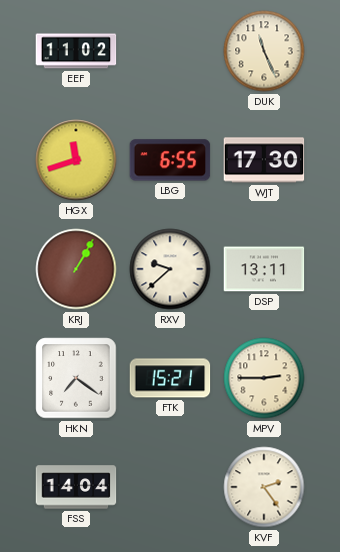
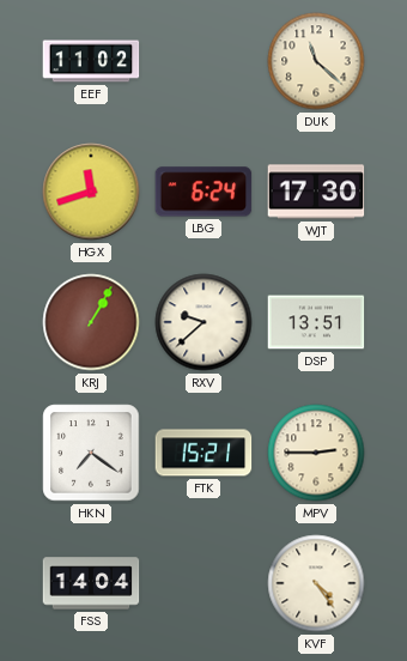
DUK: 11:26 -> 11:22
LBG: 6:55 -> 6:24
DSP: 13:11 -> 13:51
KVF: 2:24 -> 4:24
